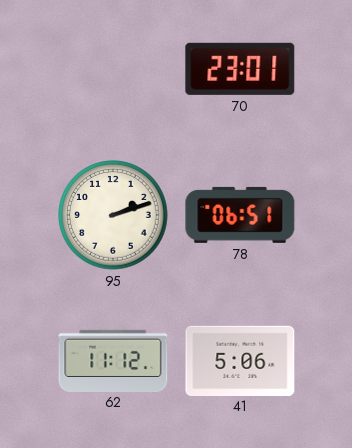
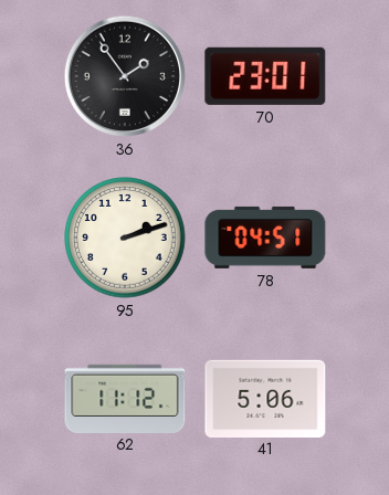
36: none -> 1:54
78: 06:51 -> 04:51
